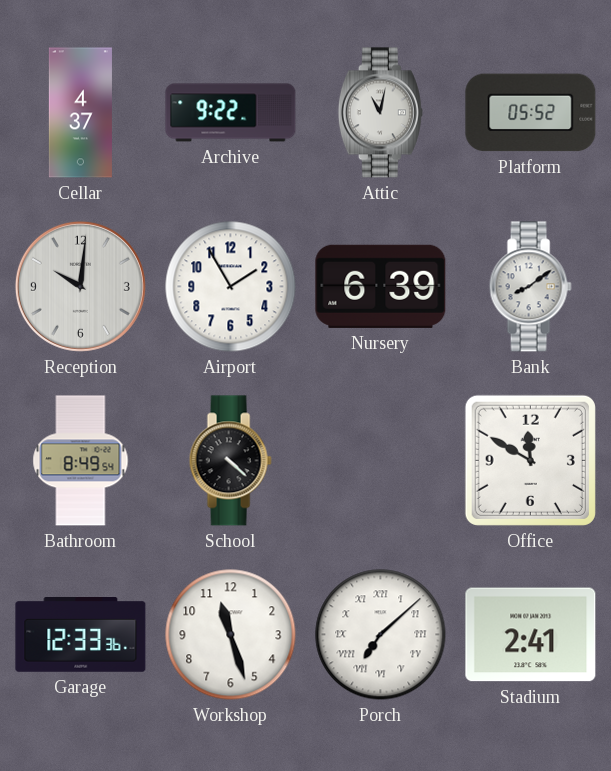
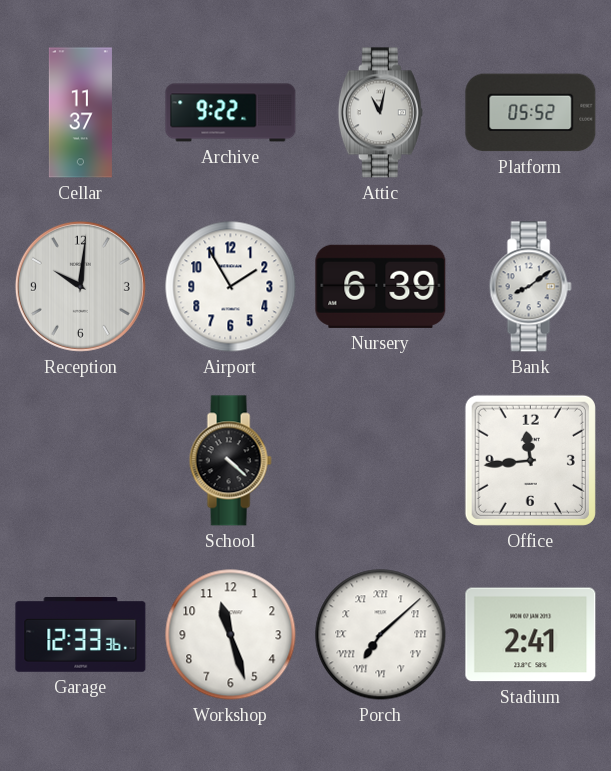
Cellar: 4:37 -> 11:37
Bathroom: 8:49 -> none
Office: 11:50 -> 11:44
